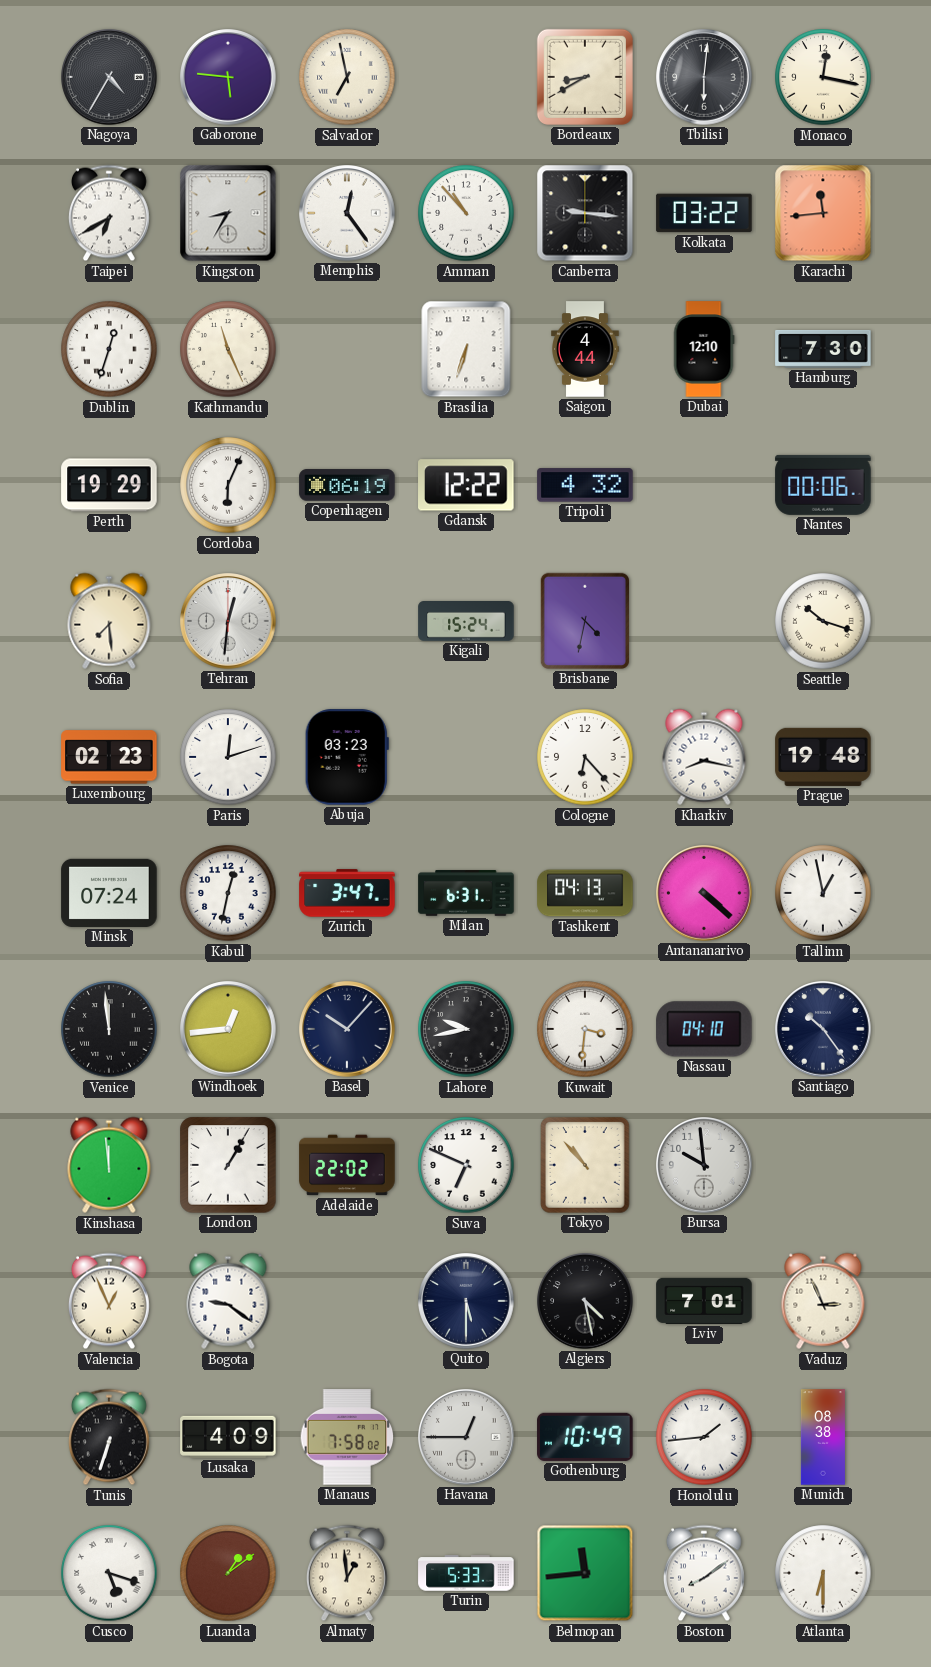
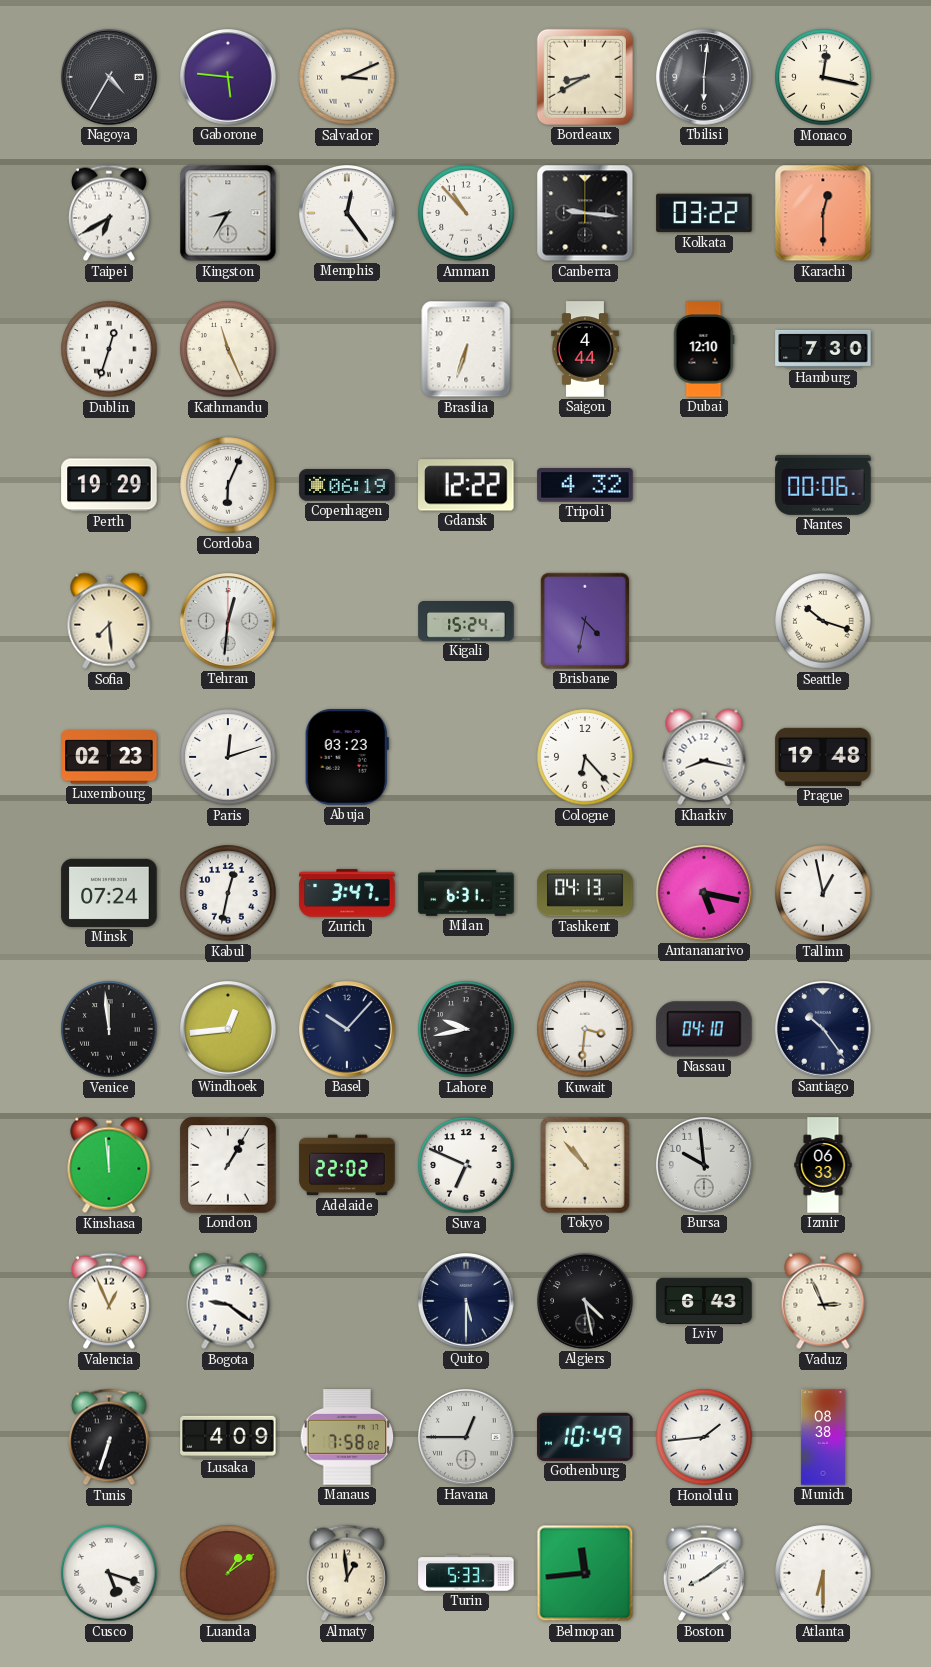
Salvador: 6:58 -> 3:11
Karachi: 11:44 -> 12:30
Antananarivo: 4:22 -> 5:17
Izmir: none -> 06:33
Lviv: 7:01 -> 6:43
